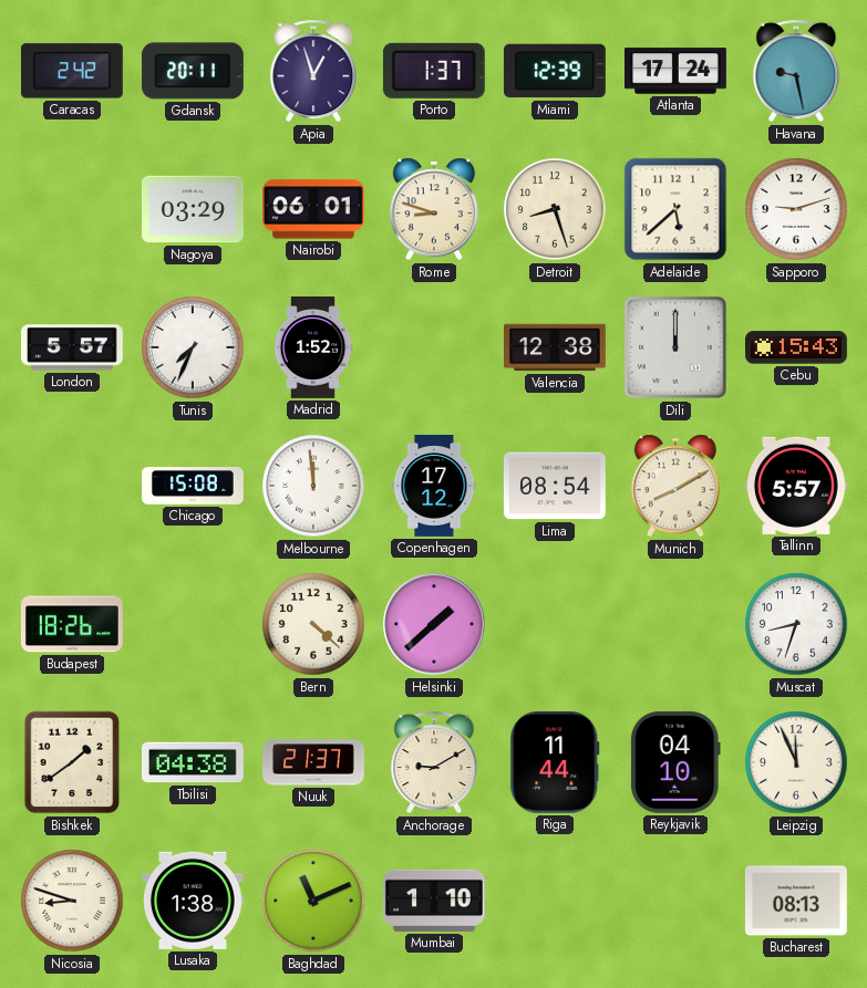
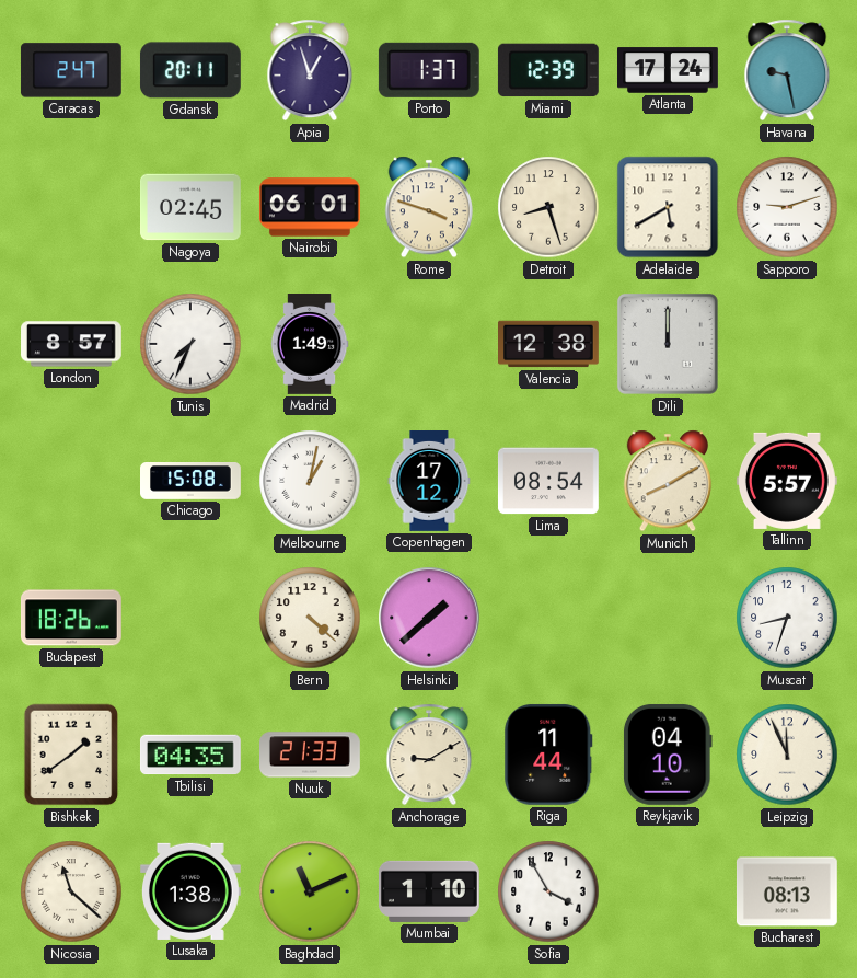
Caracas: 2:42 -> 2:47
Nagoya: 03:29 -> 02:45
Rome: 8:48 -> 3:48
Adelaide: 5:38 -> 5:40
London: 5:57 -> 8:57
Madrid: 1:52 -> 1:49
Cebu: 15:43 -> none
Melbourne: 11:59 -> 1:02
Tbilisi: 04:38 -> 04:35
Nuuk: 21:37 -> 21:33
Nicosia: 8:48 -> 11:22
Sofia: none -> 3:55
